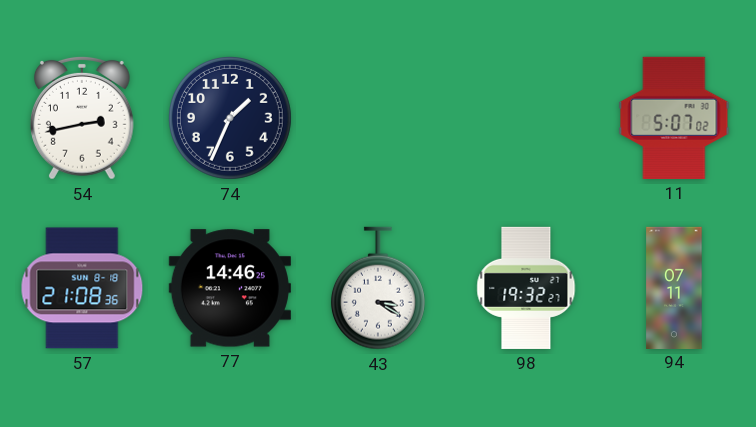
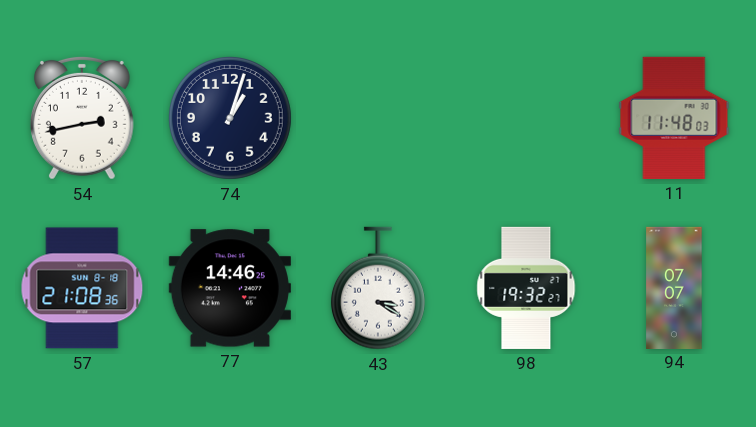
74: 1:34 -> 1:03
11: 5:07 -> 11:48
94: 07:11 -> 07:07
